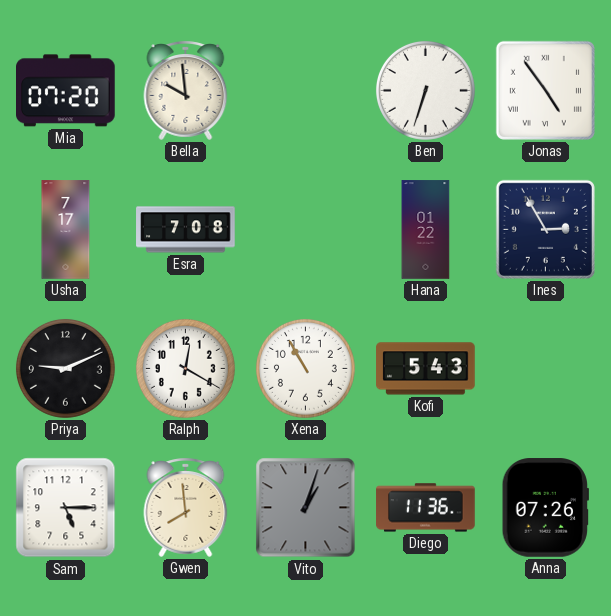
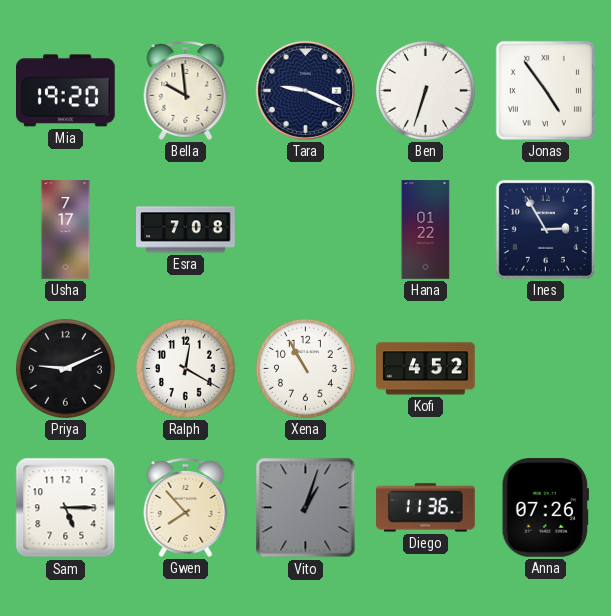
Mia: 07:20 -> 19:20
Tara: none -> 9:19
Kofi: 5:43 -> 4:52
Gwen: 7:59 -> 7:53
